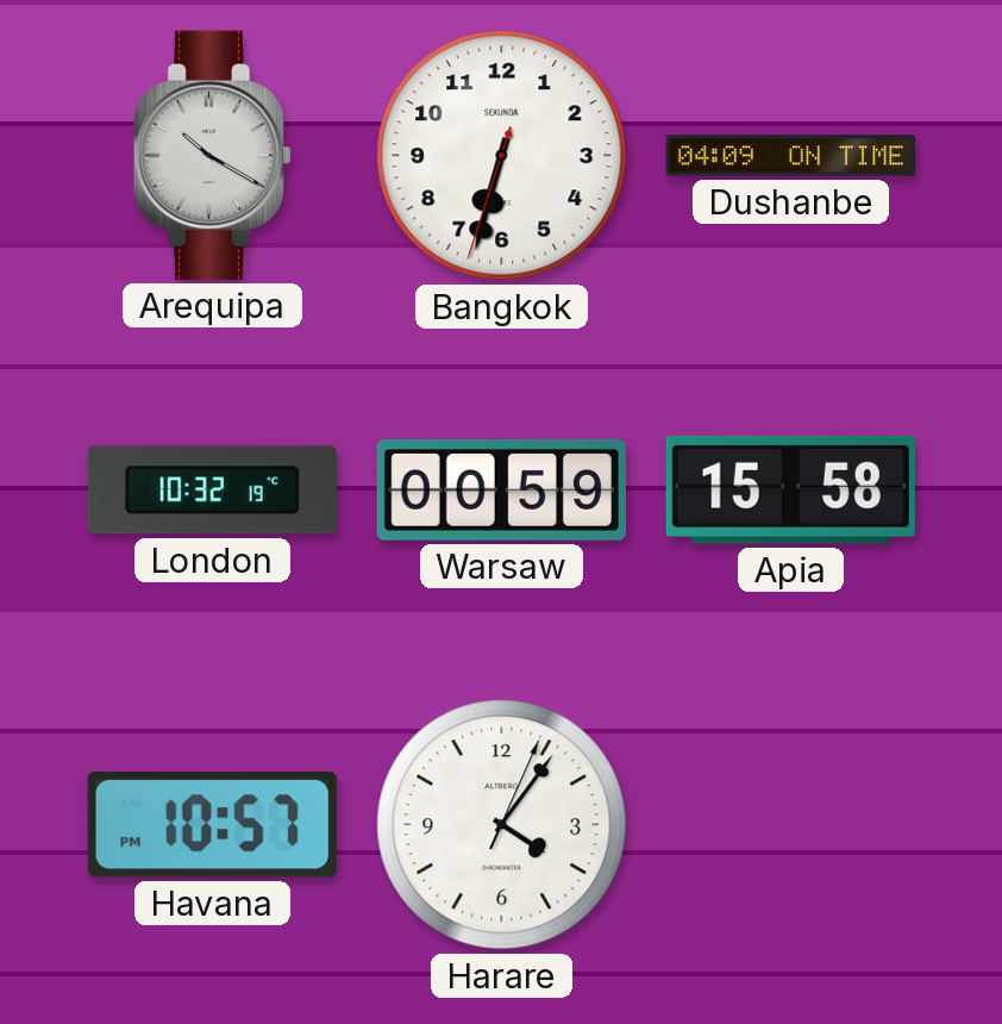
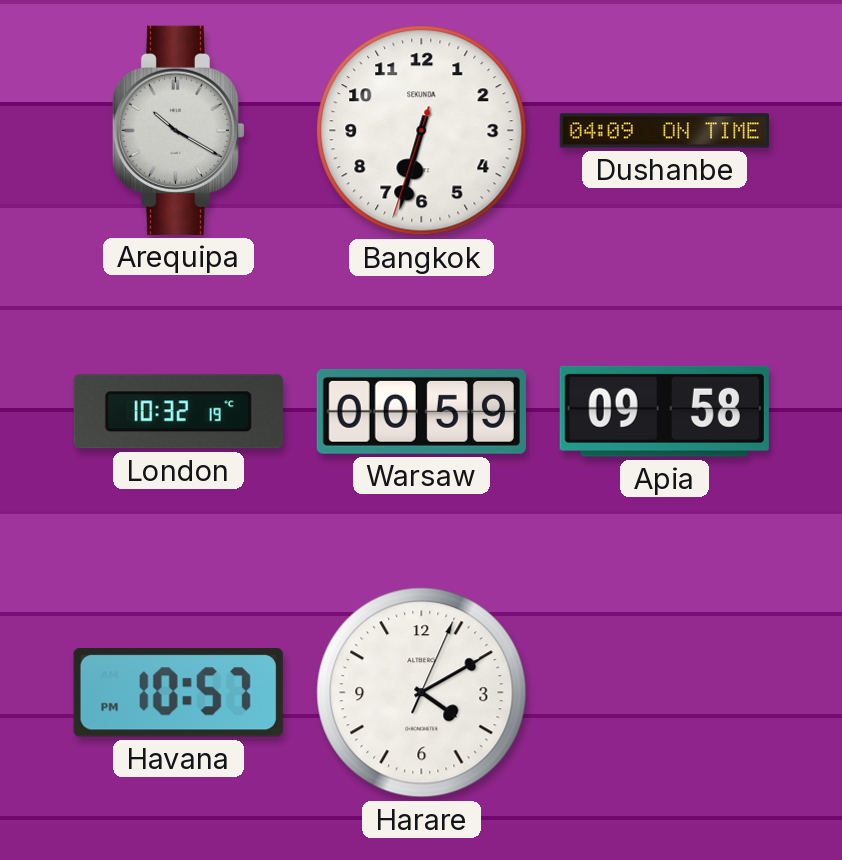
Apia: 15:58 -> 09:58
Harare: 4:06 -> 4:10
